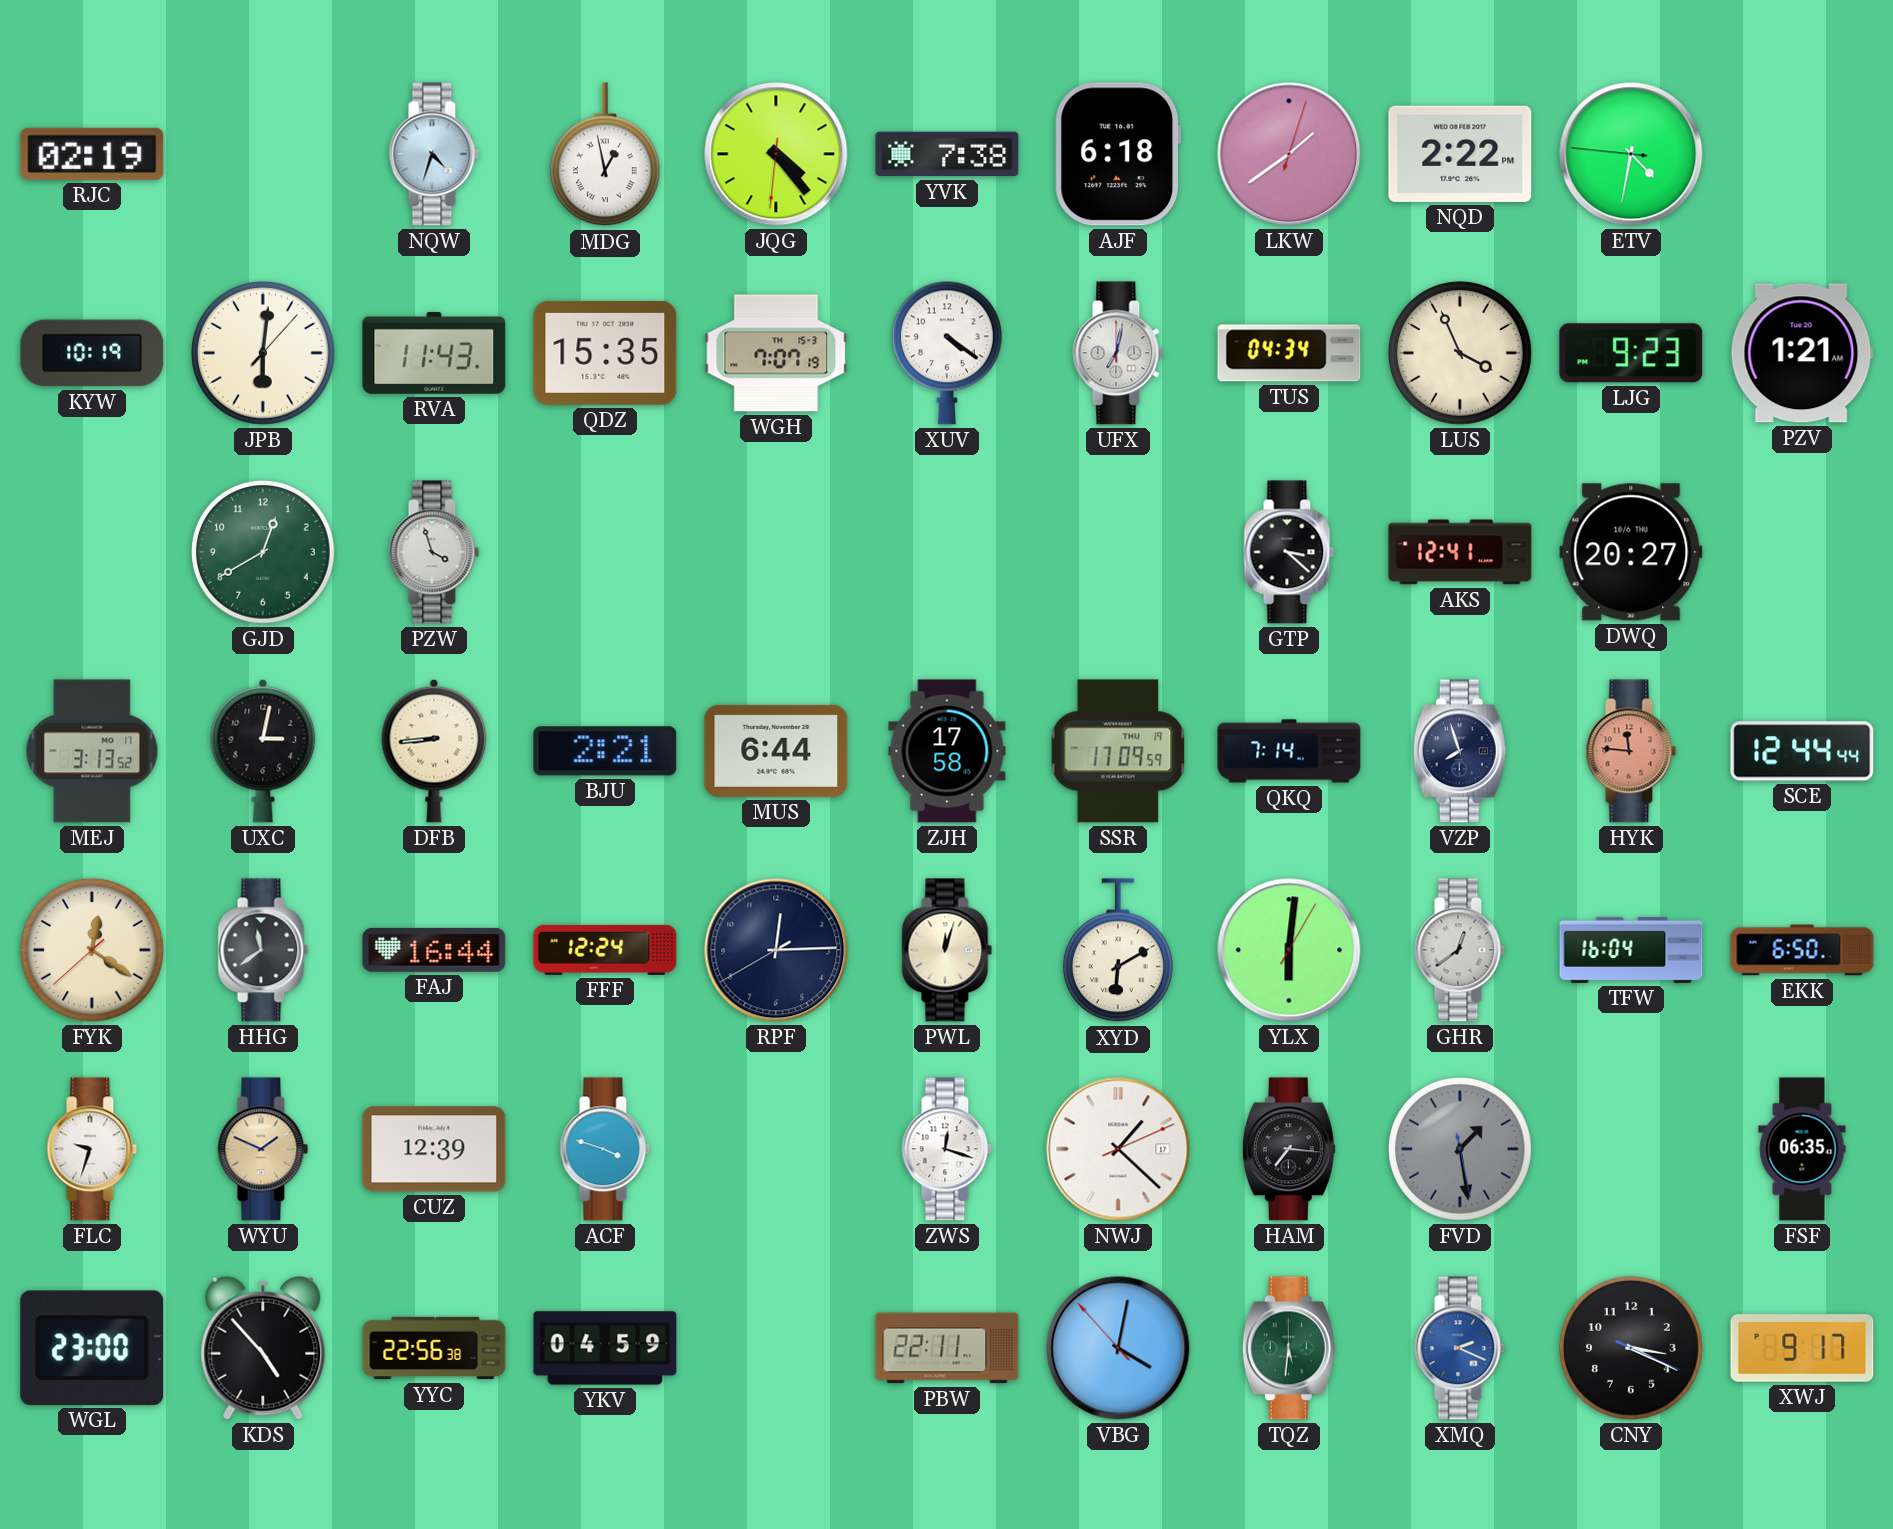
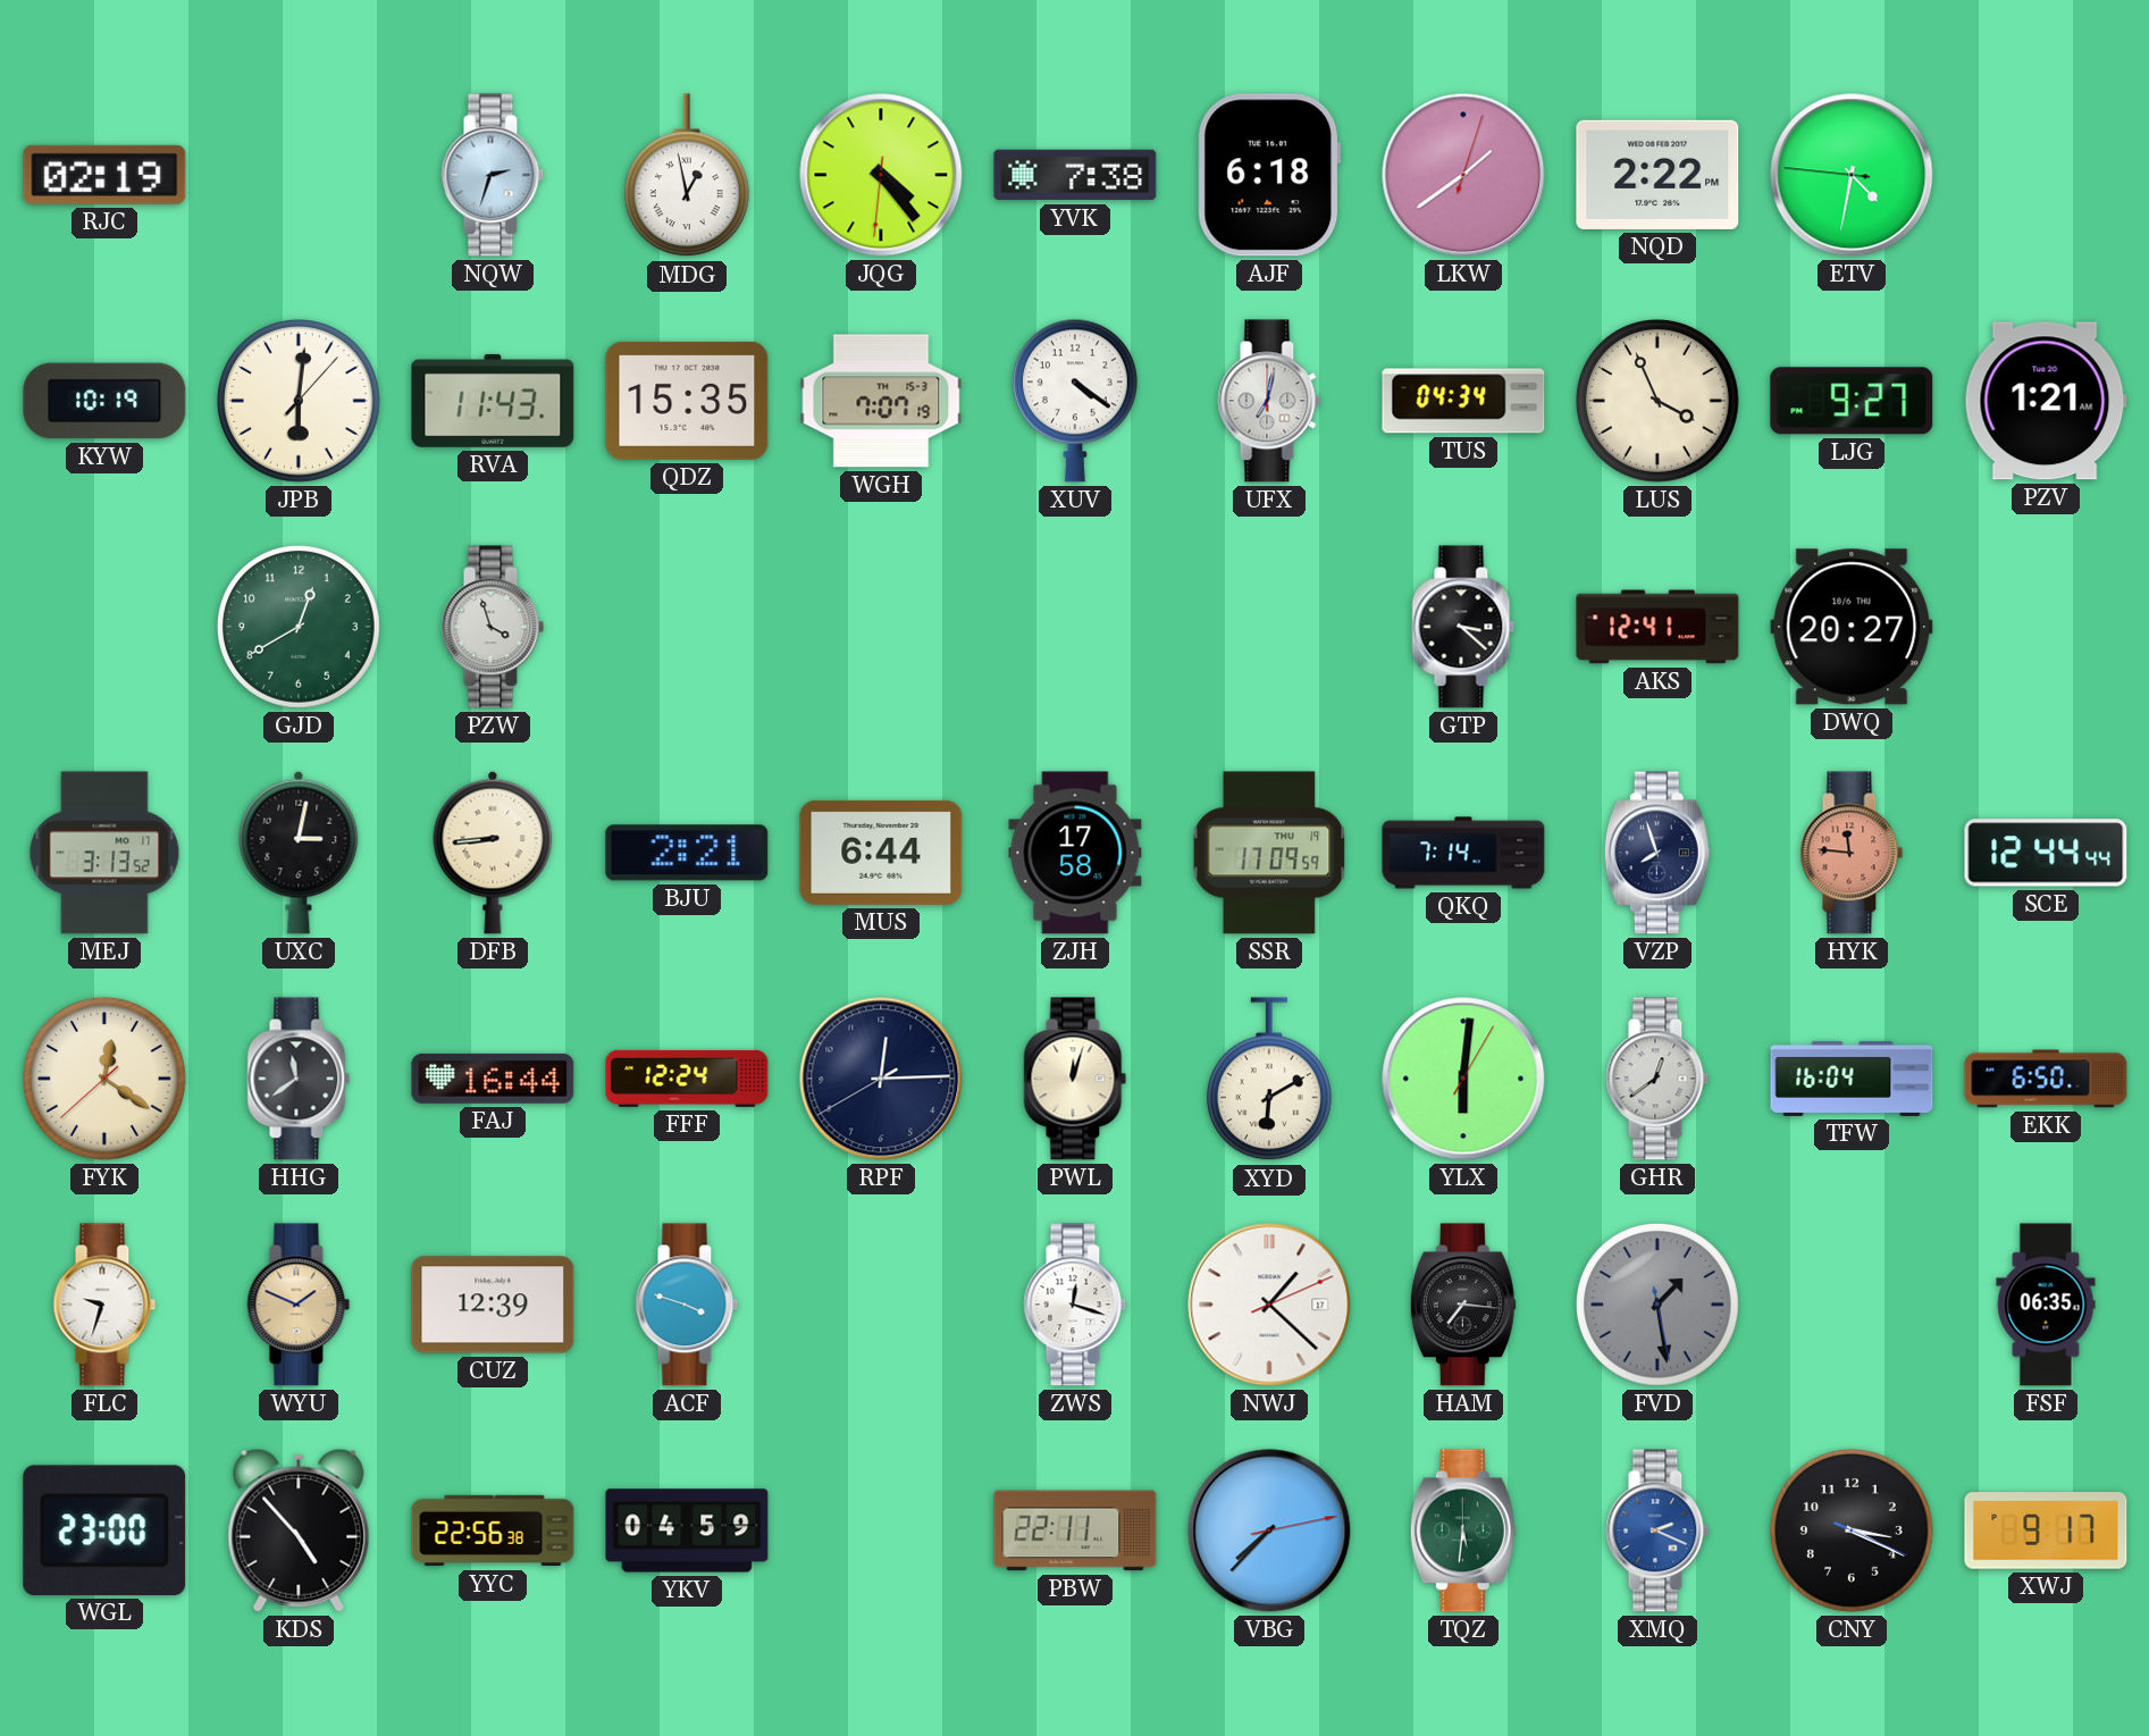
NQW: 4:33 -> 2:33
LJG: 9:23 -> 9:27
VBG: 4:01 -> 7:37
